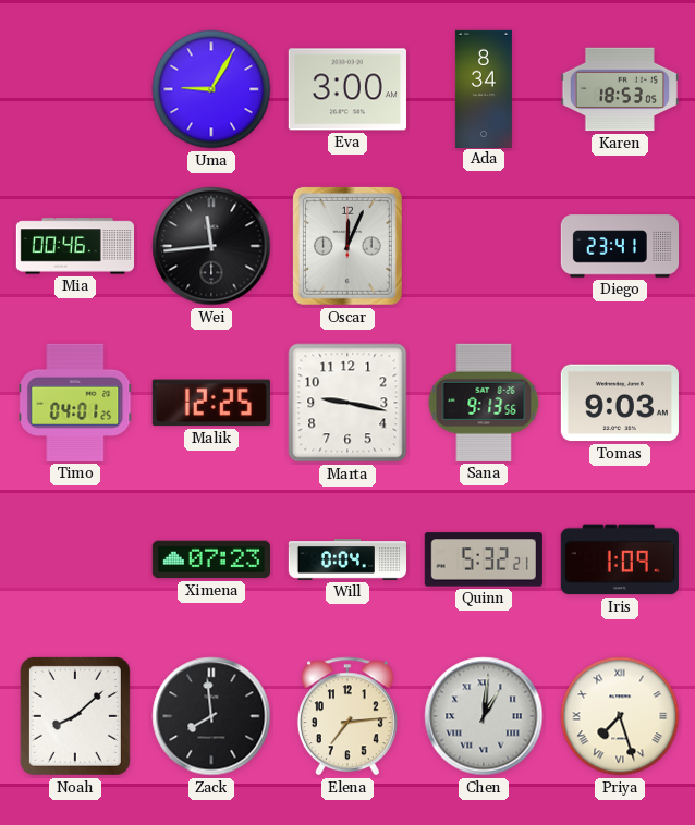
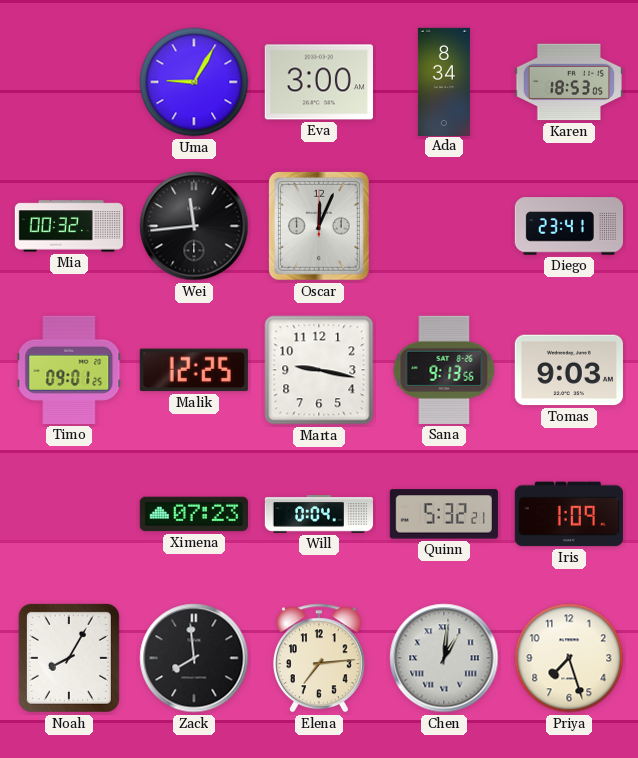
Mia: 00:46 -> 00:32
Timo: 04:01 -> 09:01
Noah: 8:08 -> 8:05
Priya numerals: Roman -> Arabic
